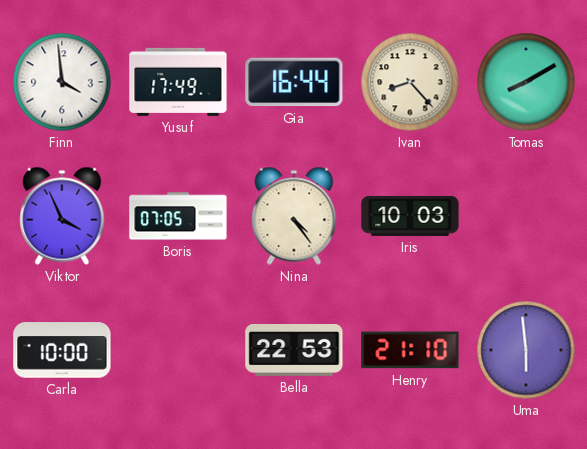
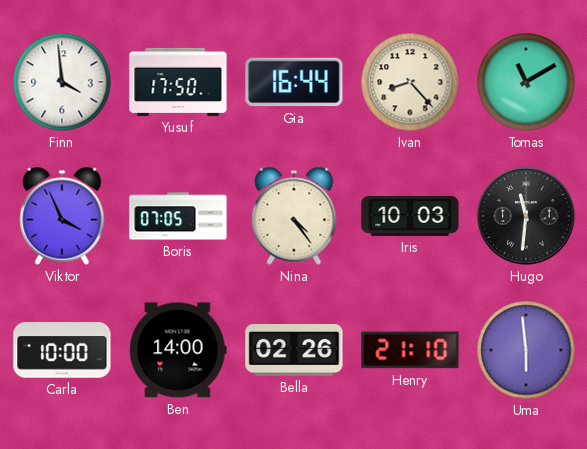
Yusuf: 17:49 -> 17:50
Tomas: 8:10 -> 11:10
Hugo: none -> 11:31
Ben: none -> 14:00
Bella: 22:53 -> 02:26
